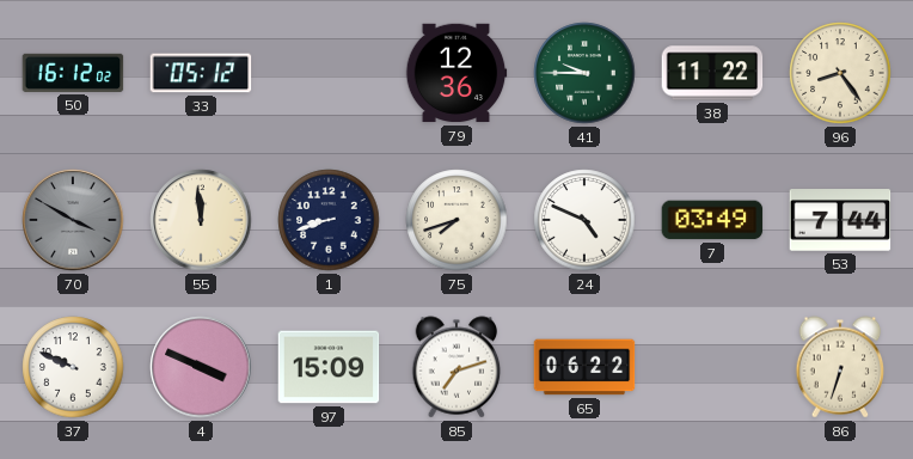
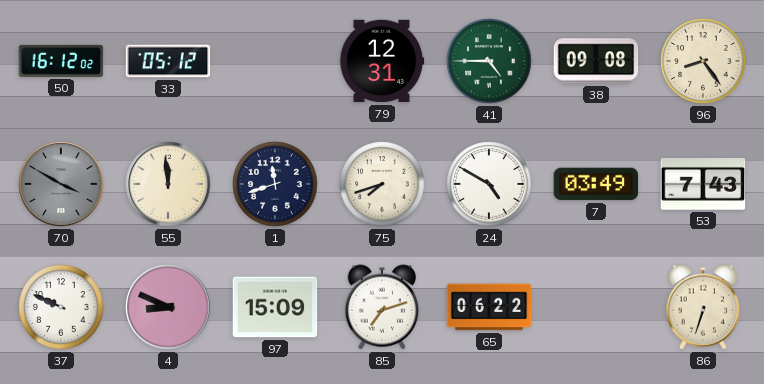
79: 12:36 -> 12:31
41: 9:45 -> 4:45
38: 11:22 -> 09:08
1: 8:42 -> 11:42
24: 4:49 -> 4:50
53: 7:44 -> 7:43
4: 3:49 -> 8:49
